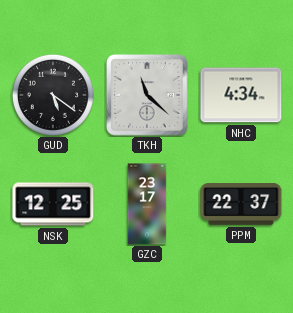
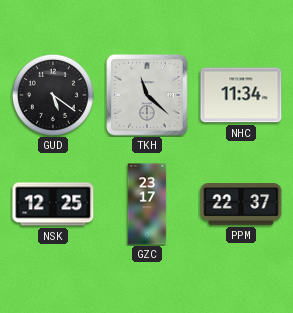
NHC: 4:34 -> 11:34
